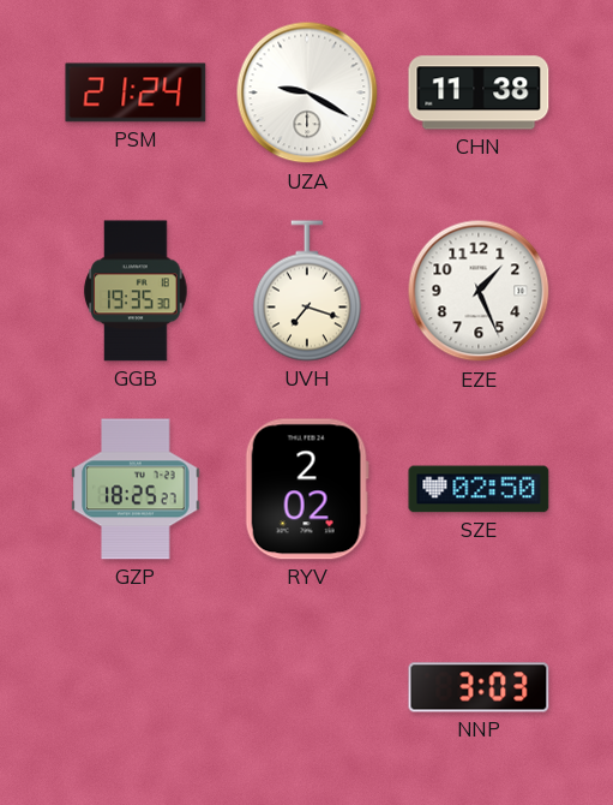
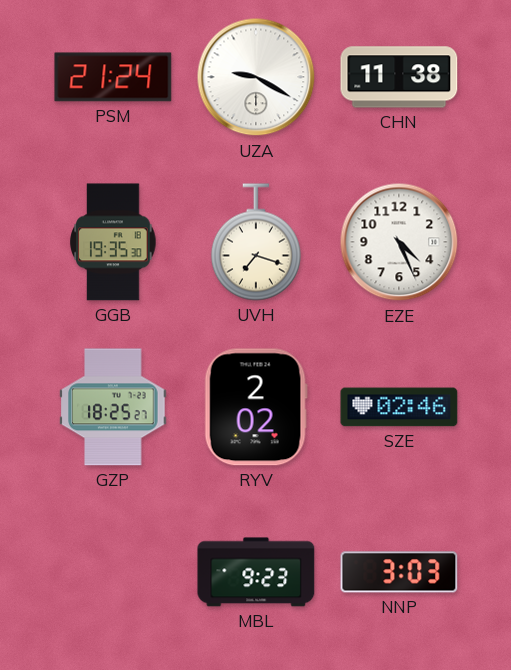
EZE: 1:26 -> 4:26
SZE: 02:50 -> 02:46
MBL: none -> 9:23
